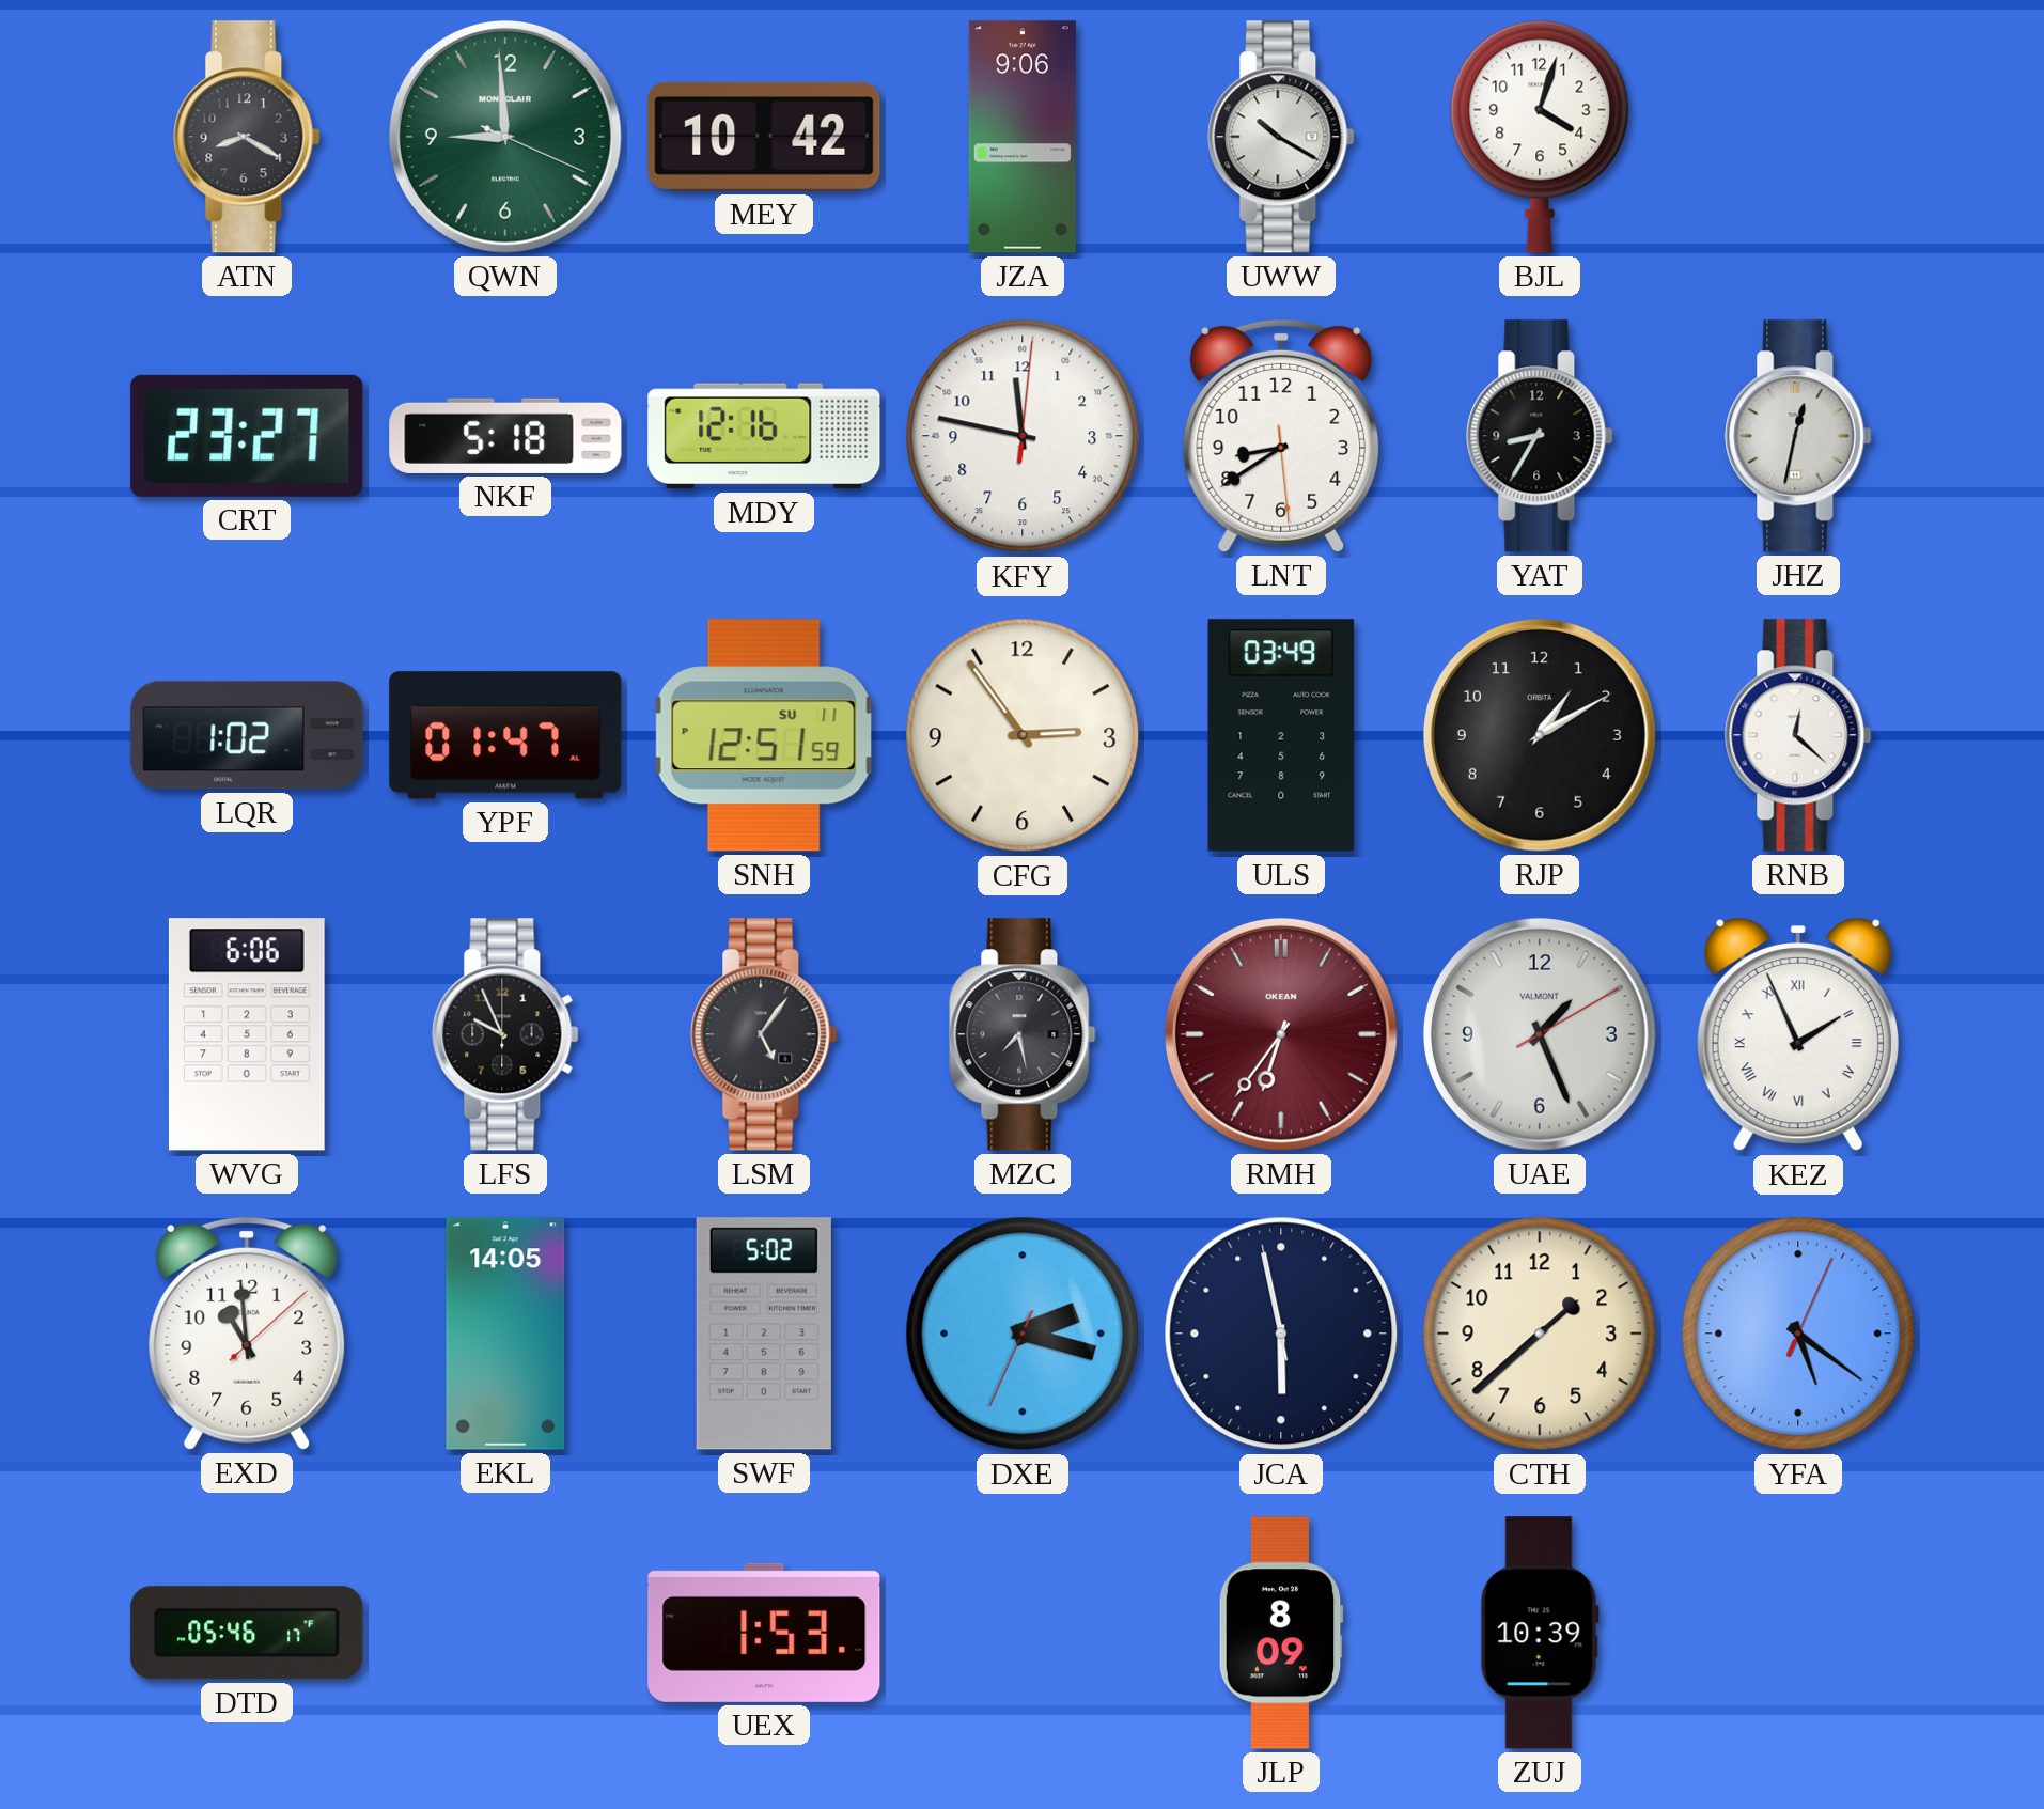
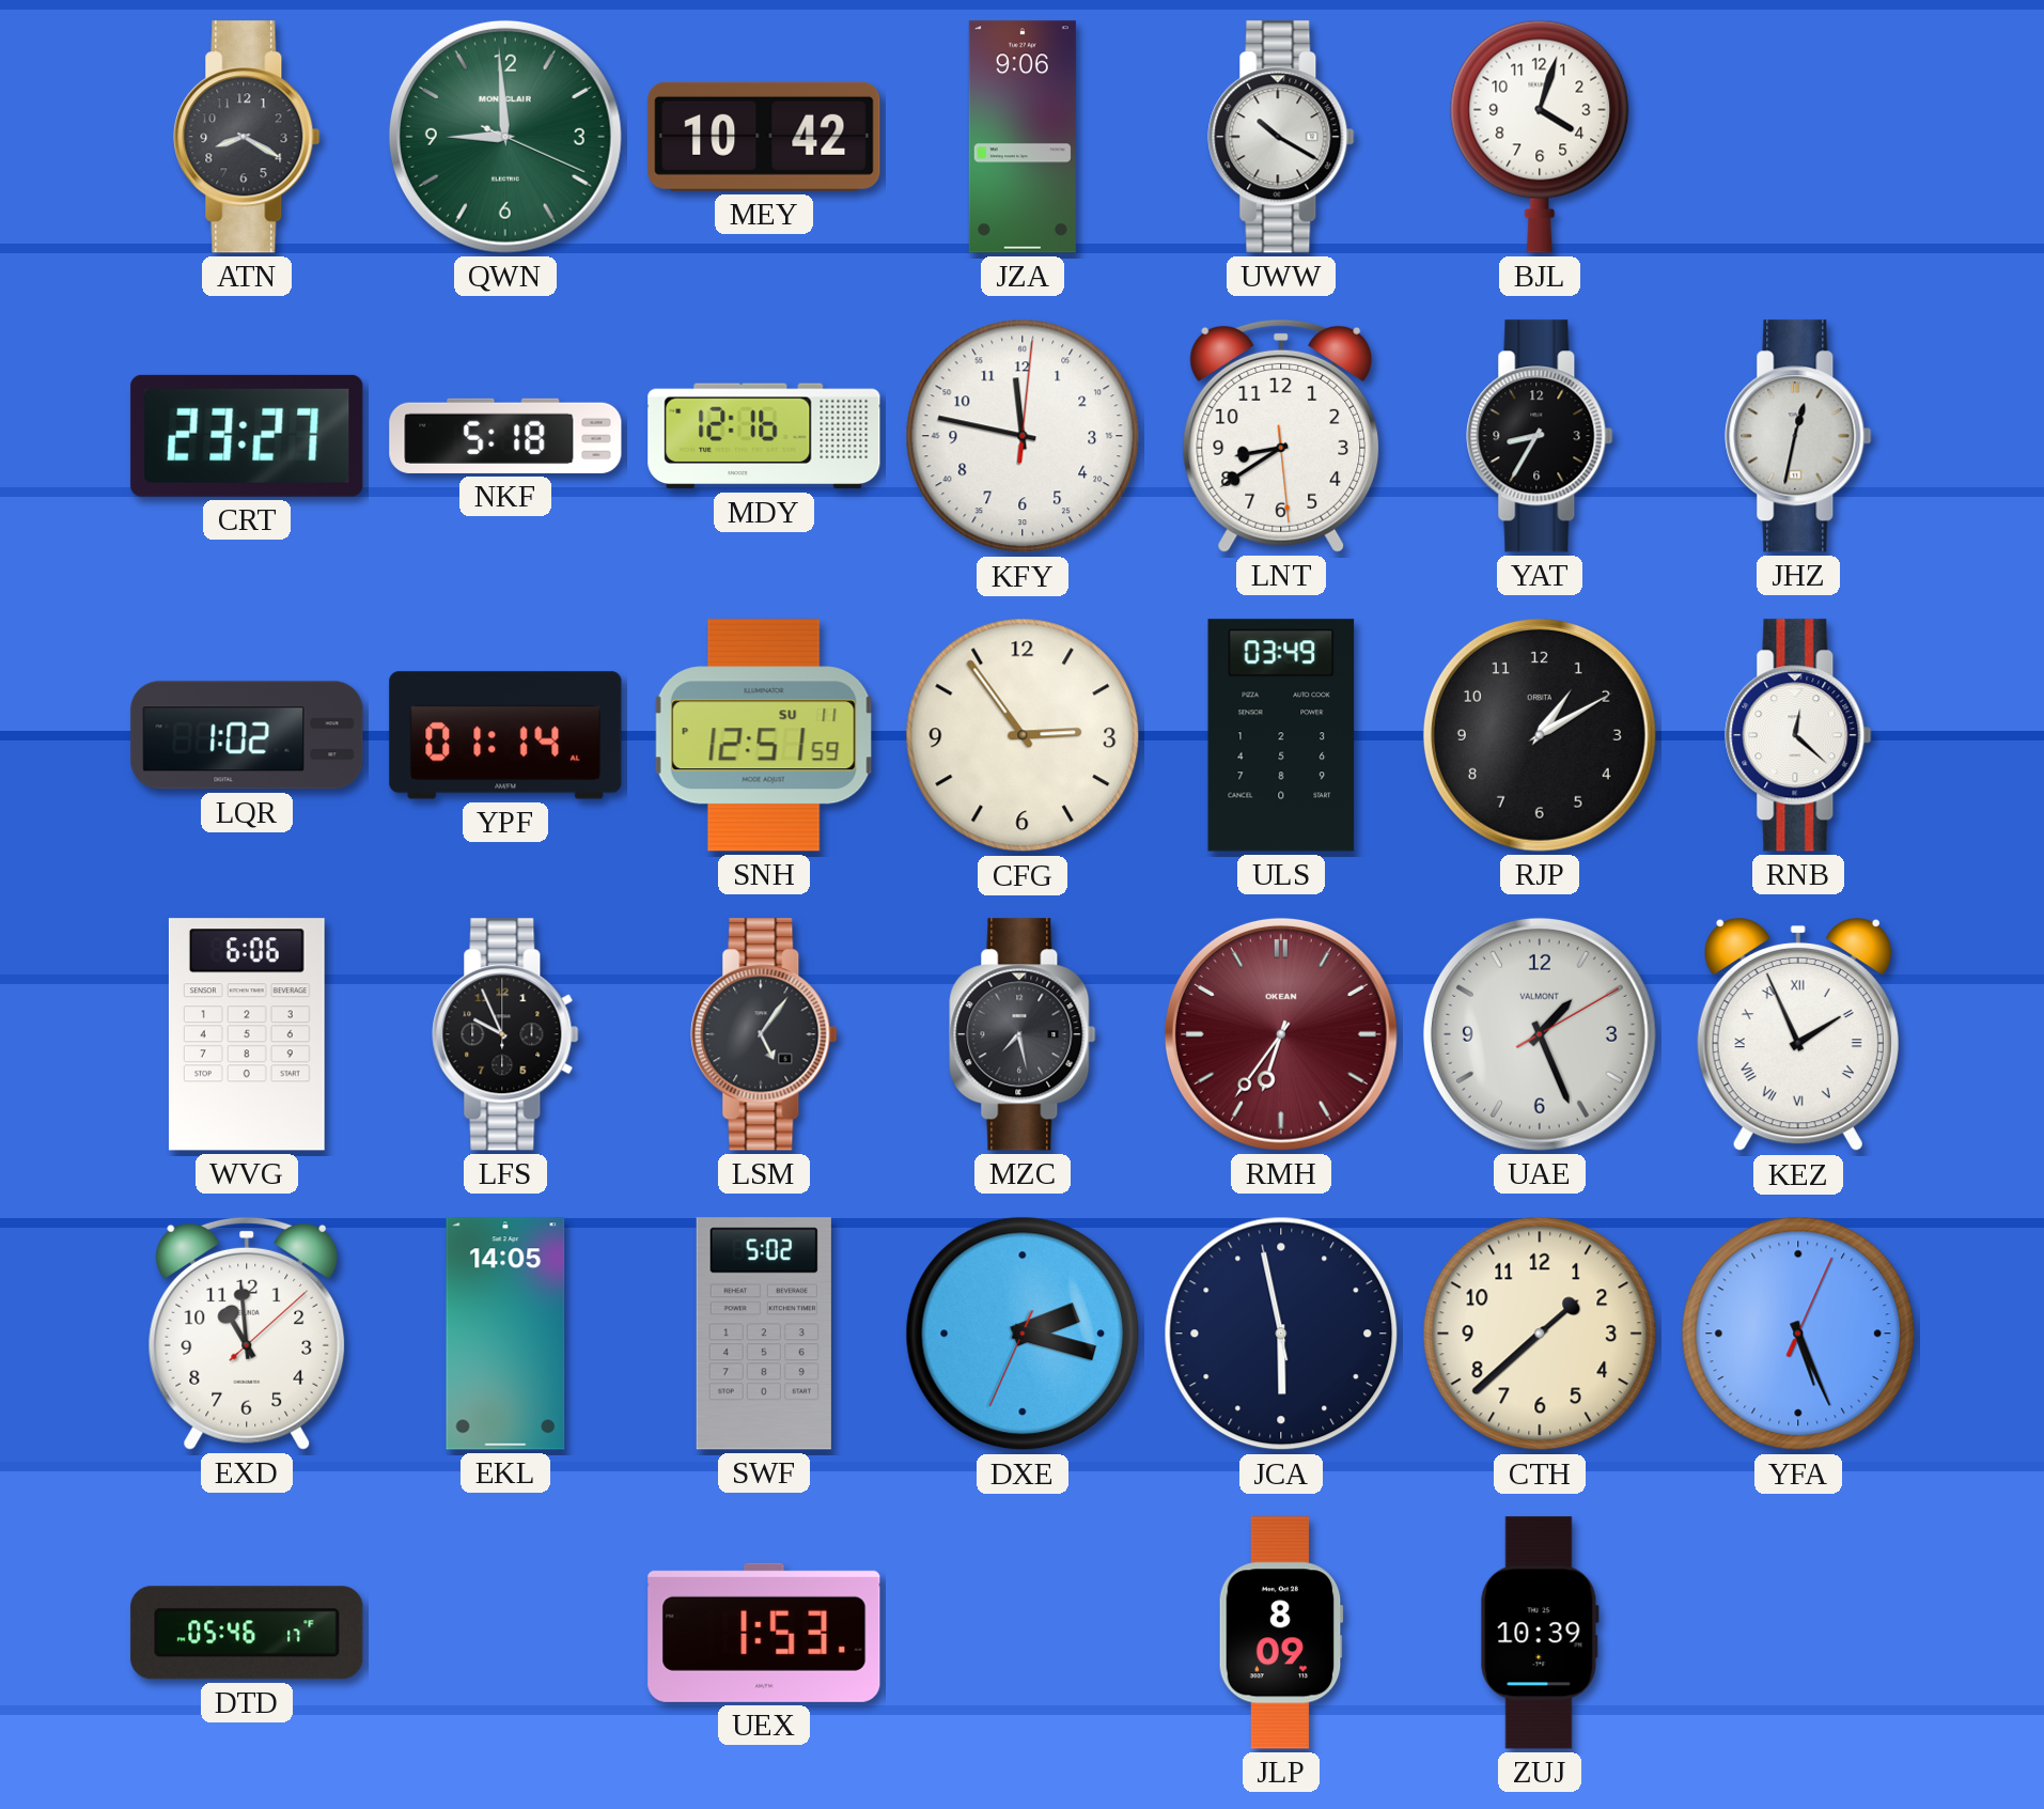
YPF: 01:47 -> 01:14
YFA: 5:21 -> 5:26
